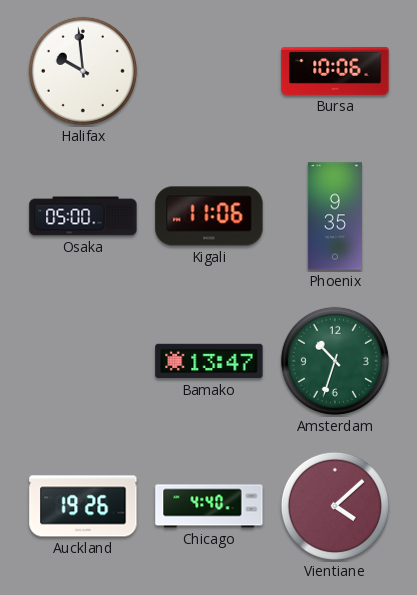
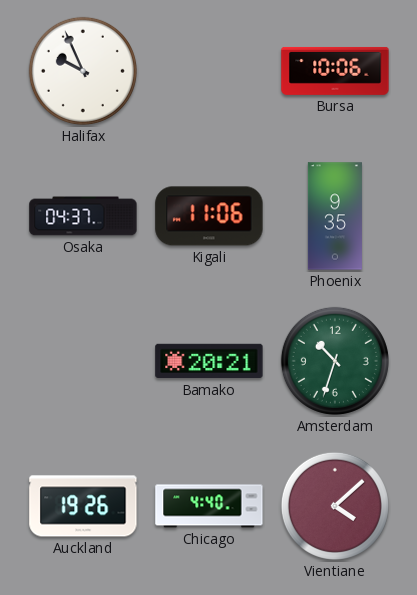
Halifax: 9:59 -> 9:56
Osaka: 05:00 -> 04:37
Bamako: 13:47 -> 20:21
